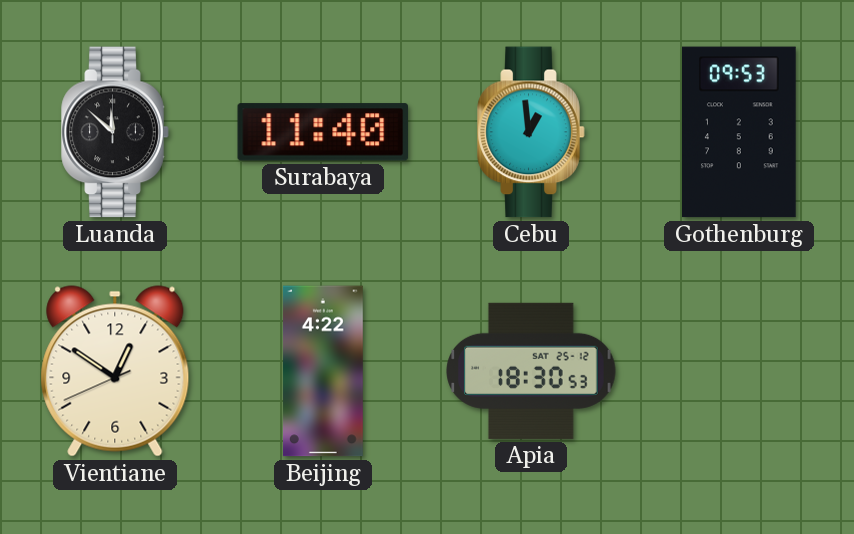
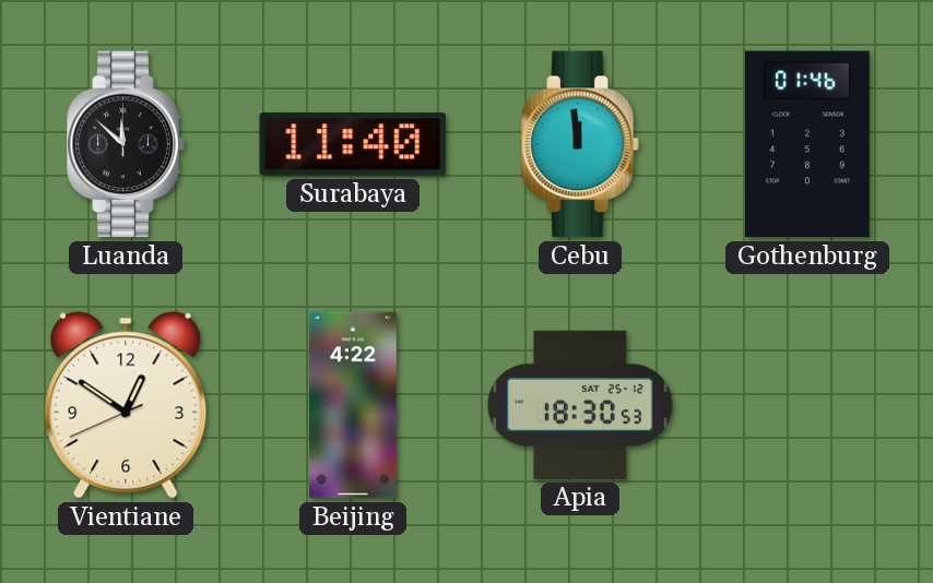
Cebu: 12:59 -> 11:59
Gothenburg: 09:53 -> 01:46
